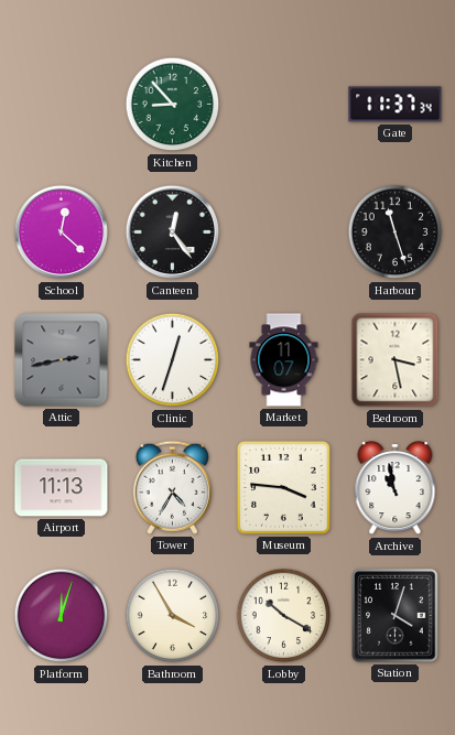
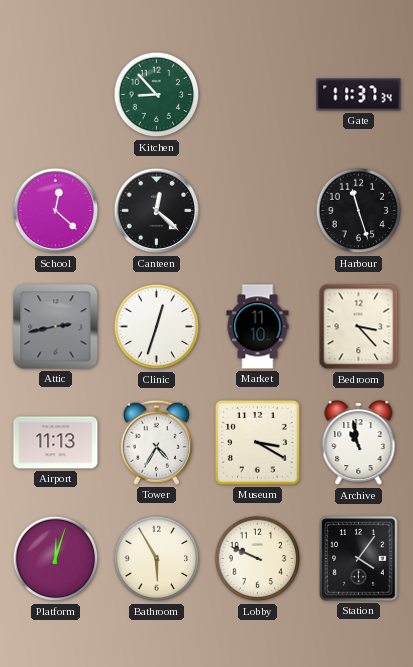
Canteen: 12:24 -> 12:22
Market: 11:07 -> 11:10
Bedroom: 3:28 -> 3:23
Museum: 3:46 -> 3:20
Bathroom: 3:55 -> 5:55
Lobby: 10:20 -> 9:49
Station: 4:03 -> 4:06
